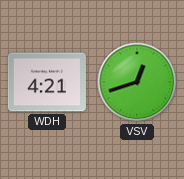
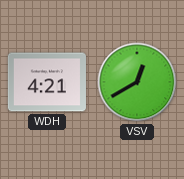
VSV: 12:42 -> 12:40
